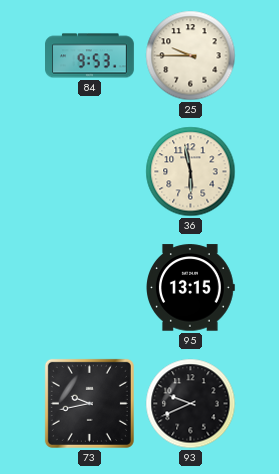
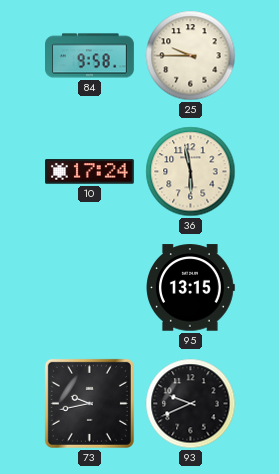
84: 9:53 -> 9:58
10: none -> 17:24
